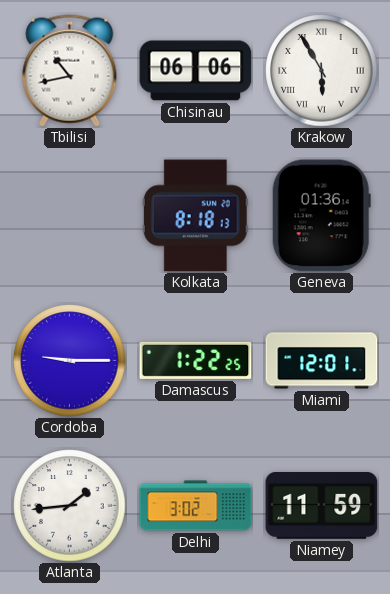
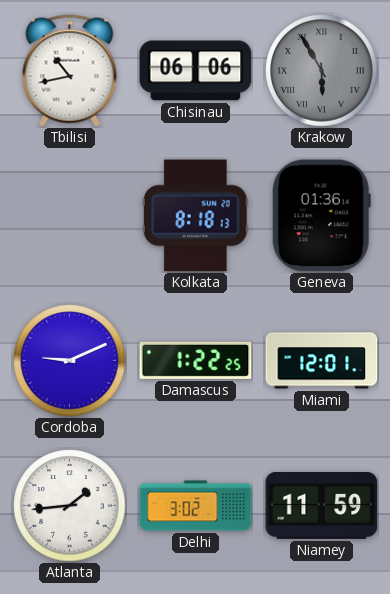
Krakow dial: white -> grey
Cordoba: 9:15 -> 9:11
